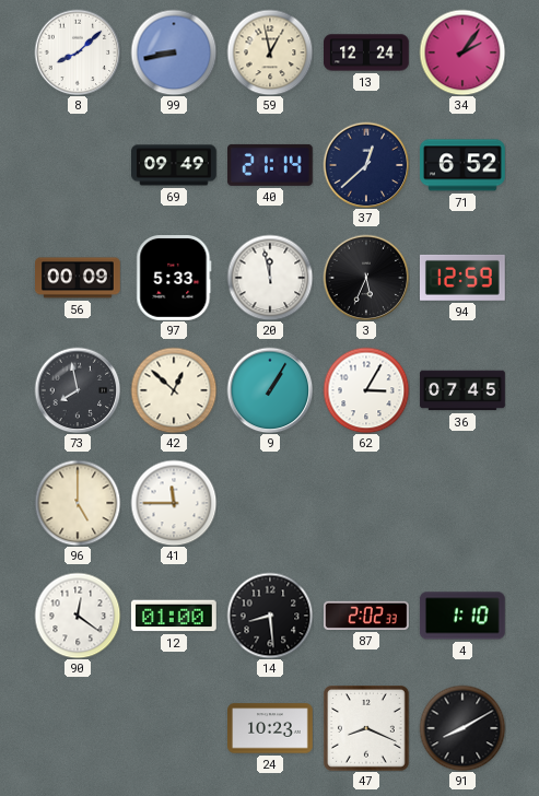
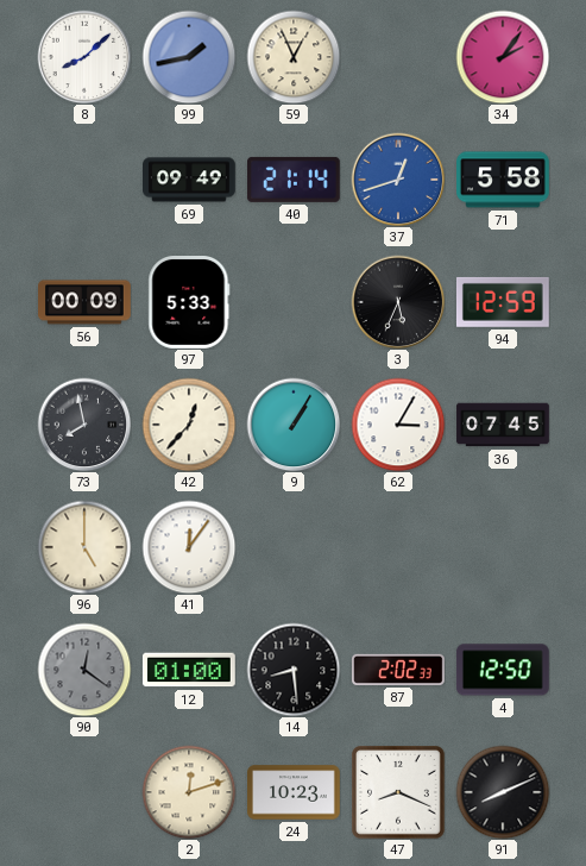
99: 8:43 -> 1:43
59: 12:58 -> 12:56
13: 12:24 -> none
37: 12:38 -> 12:42
37 dial: navy -> blue
71: 6:52 -> 5:58
20: 11:58 -> none
42: 12:52 -> 12:37
41: 11:45 -> 12:06
90 dial: white -> grey
4: 1:10 -> 12:50
2: none -> 12:12
91: 8:10 -> 8:11
